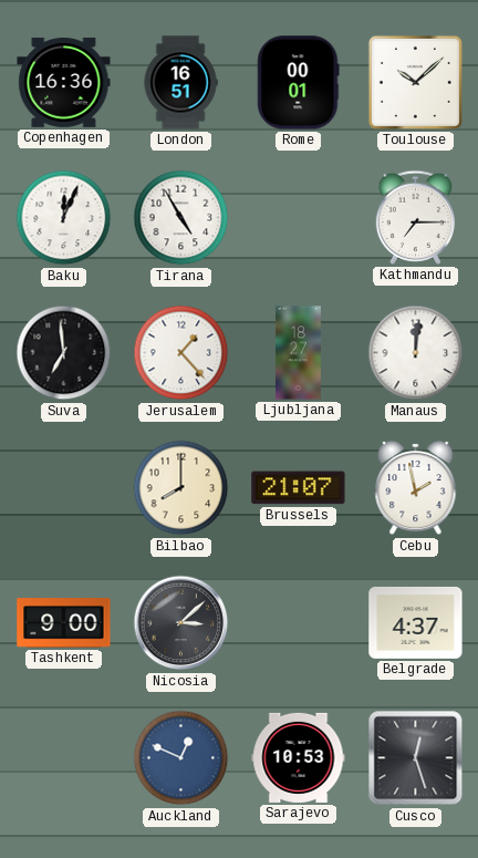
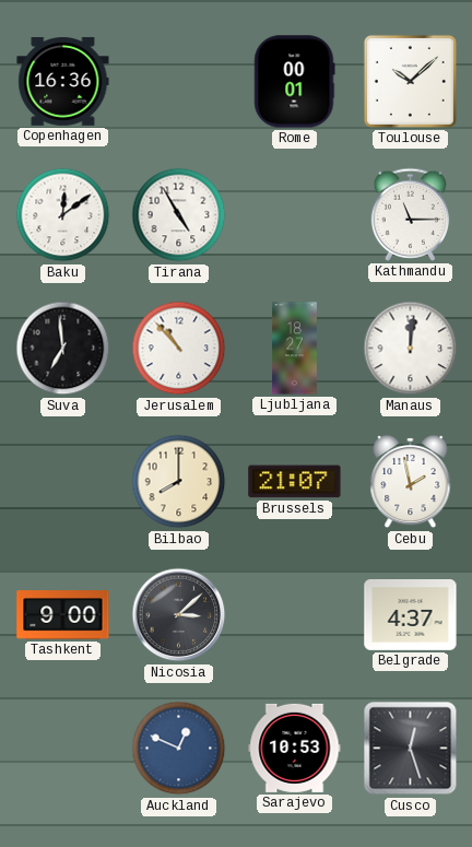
London: 16:51 -> none
Baku: 12:04 -> 12:09
Kathmandu: 7:15 -> 11:15
Jerusalem: 1:23 -> 10:53
